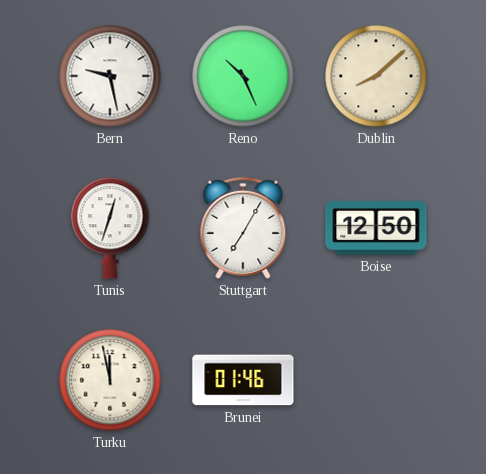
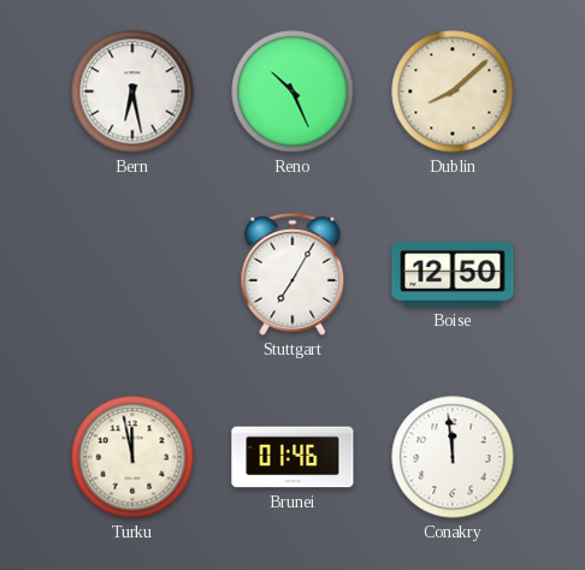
Bern: 9:28 -> 6:28
Tunis: 12:33 -> none
Conakry: none -> 11:59
